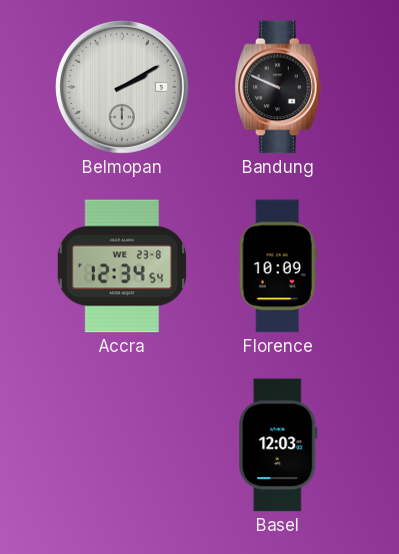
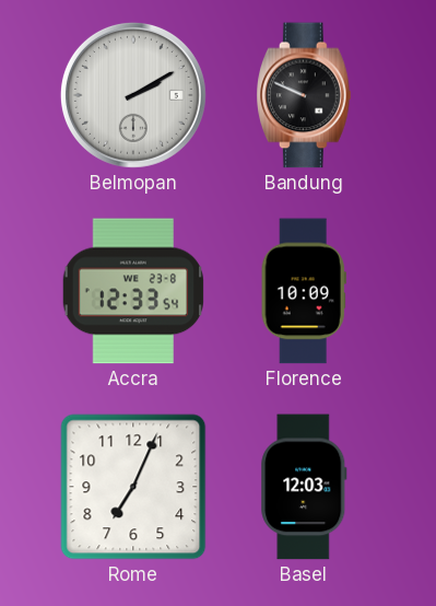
Accra: 12:34 -> 12:33
Rome: none -> 7:04
